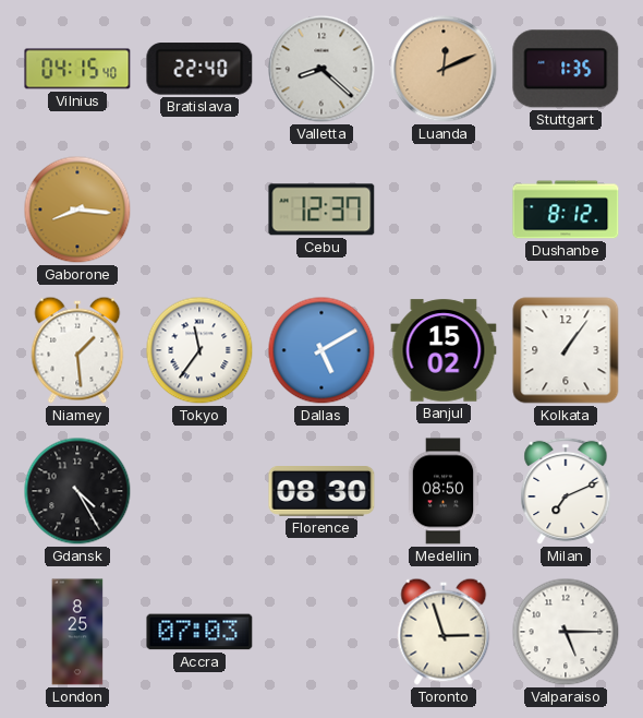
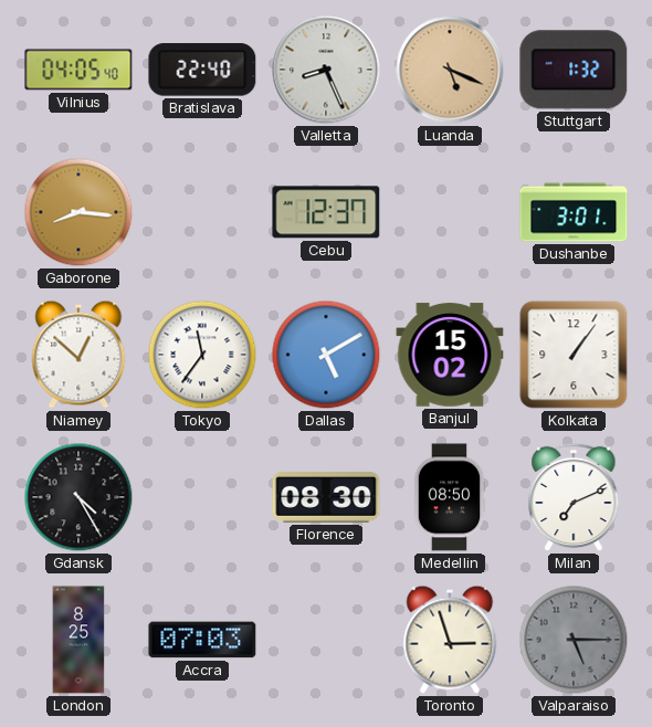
Vilnius: 04:15 -> 04:05
Valletta: 8:22 -> 8:26
Luanda: 12:11 -> 5:19
Stuttgart: 1:35 -> 1:32
Dushanbe: 8:12 -> 3:01
Niamey: 1:29 -> 12:52
Valparaiso dial: white -> grey
